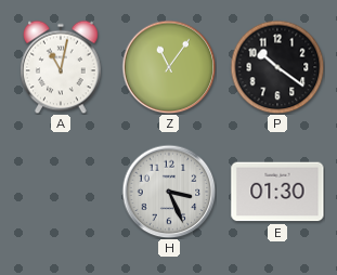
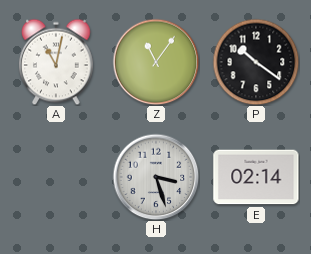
H: 3:26 -> 3:27
E: 01:30 -> 02:14
